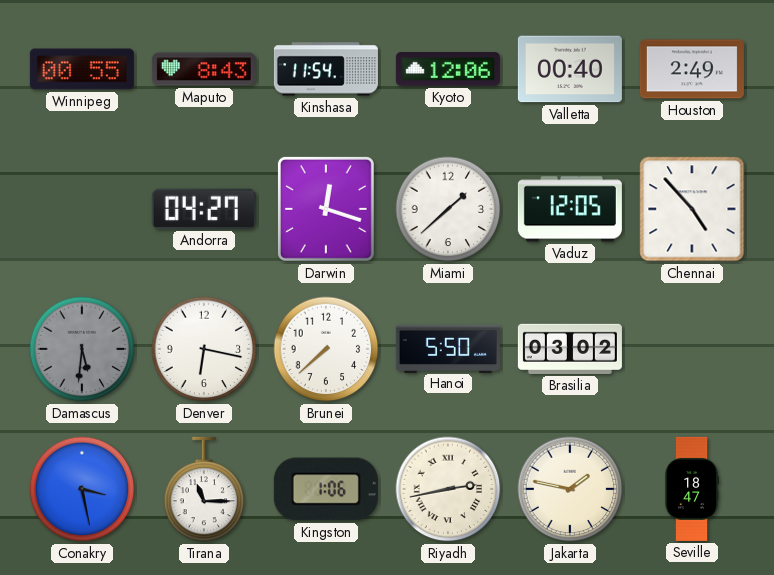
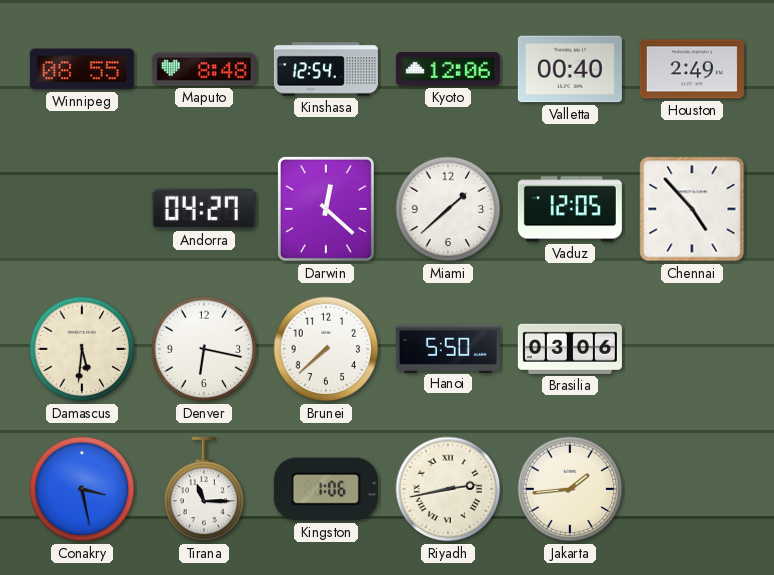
Winnipeg: 00:55 -> 08:55
Maputo: 8:43 -> 8:48
Kinshasa: 11:54 -> 12:54
Darwin: 12:18 -> 12:22
Damascus dial: grey -> cream
Brasilia: 03:02 -> 03:06
Jakarta: 1:47 -> 1:44
Seville: 18:47 -> none
